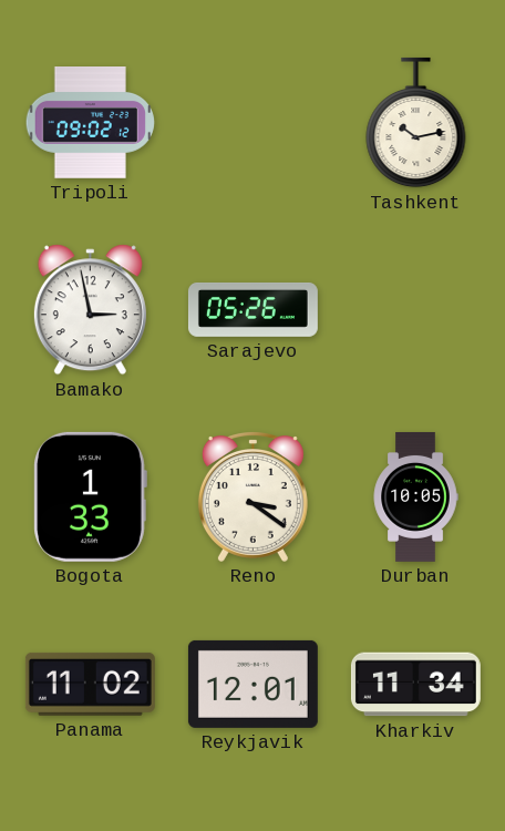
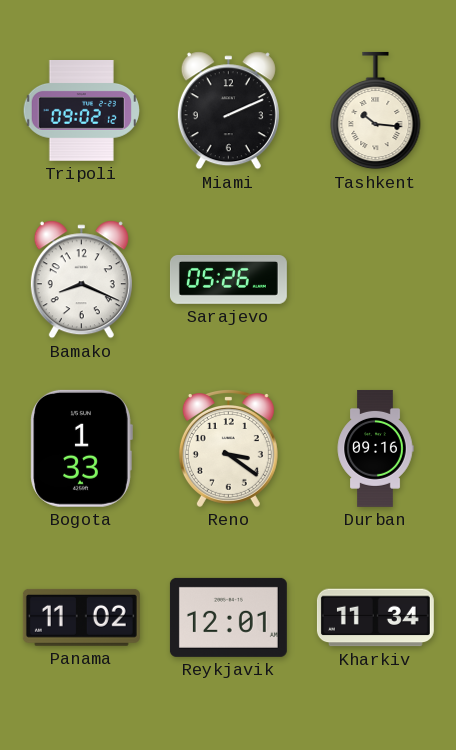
Miami: none -> 2:11
Tashkent: 10:13 -> 10:16
Bamako: 2:58 -> 8:19
Durban: 10:05 -> 09:16
